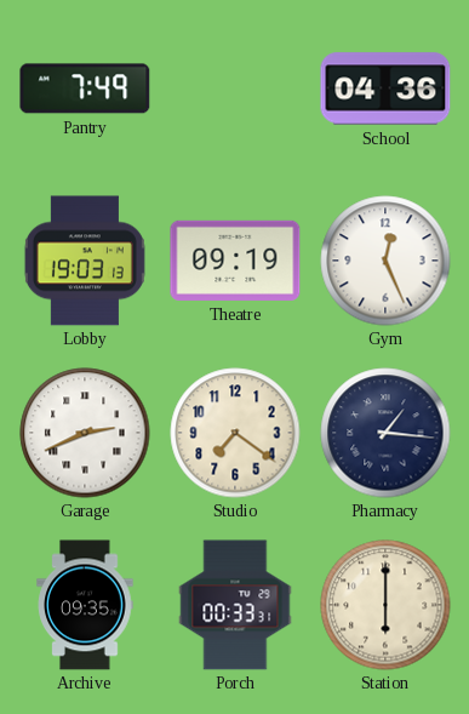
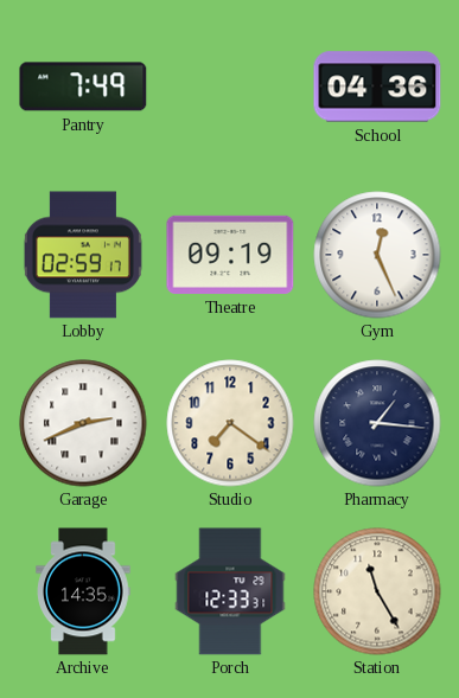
Lobby: 19:03 -> 02:59
Archive: 09:35 -> 14:35
Porch: 00:33 -> 12:33
Station: 6:00 -> 11:25
